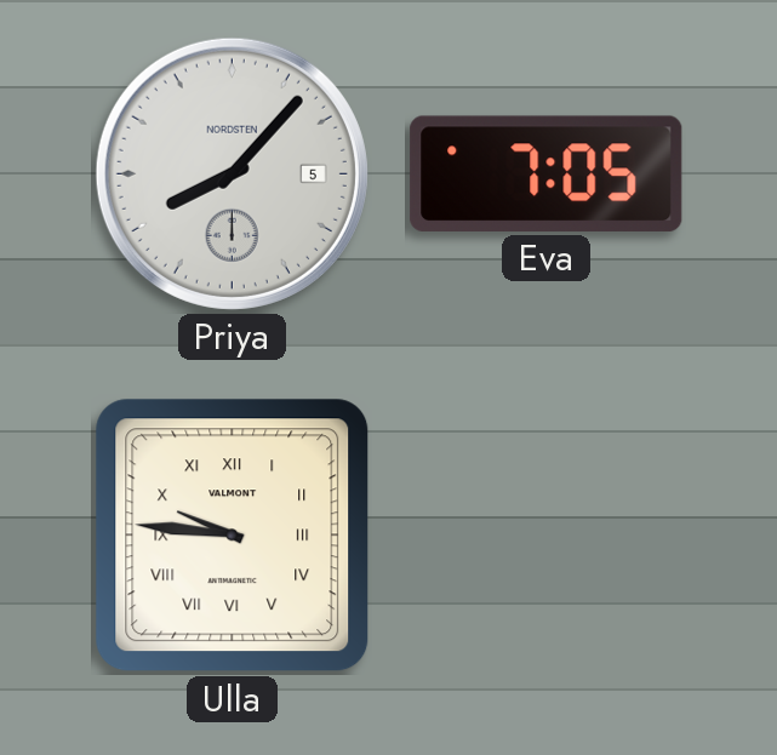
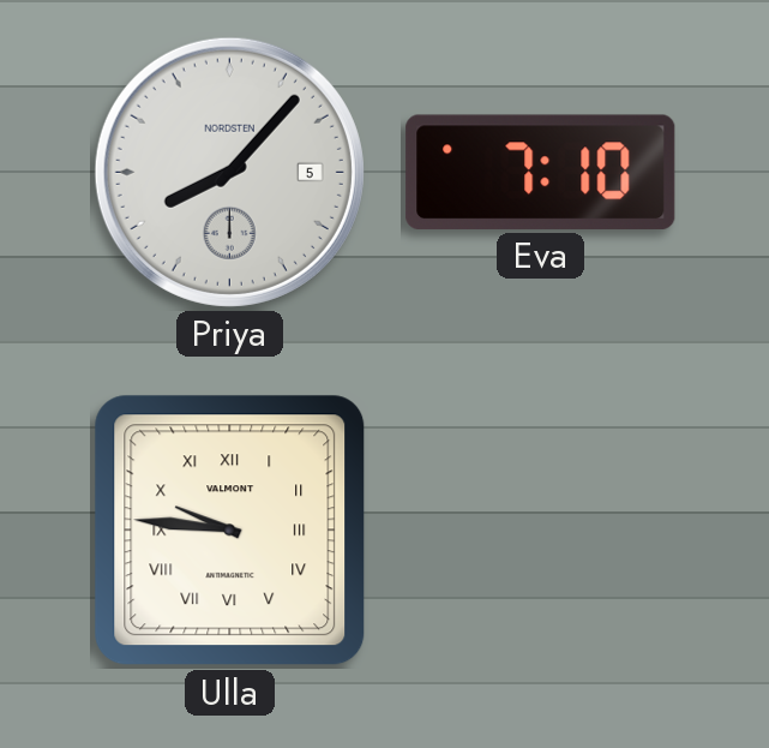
Eva: 7:05 -> 7:10
